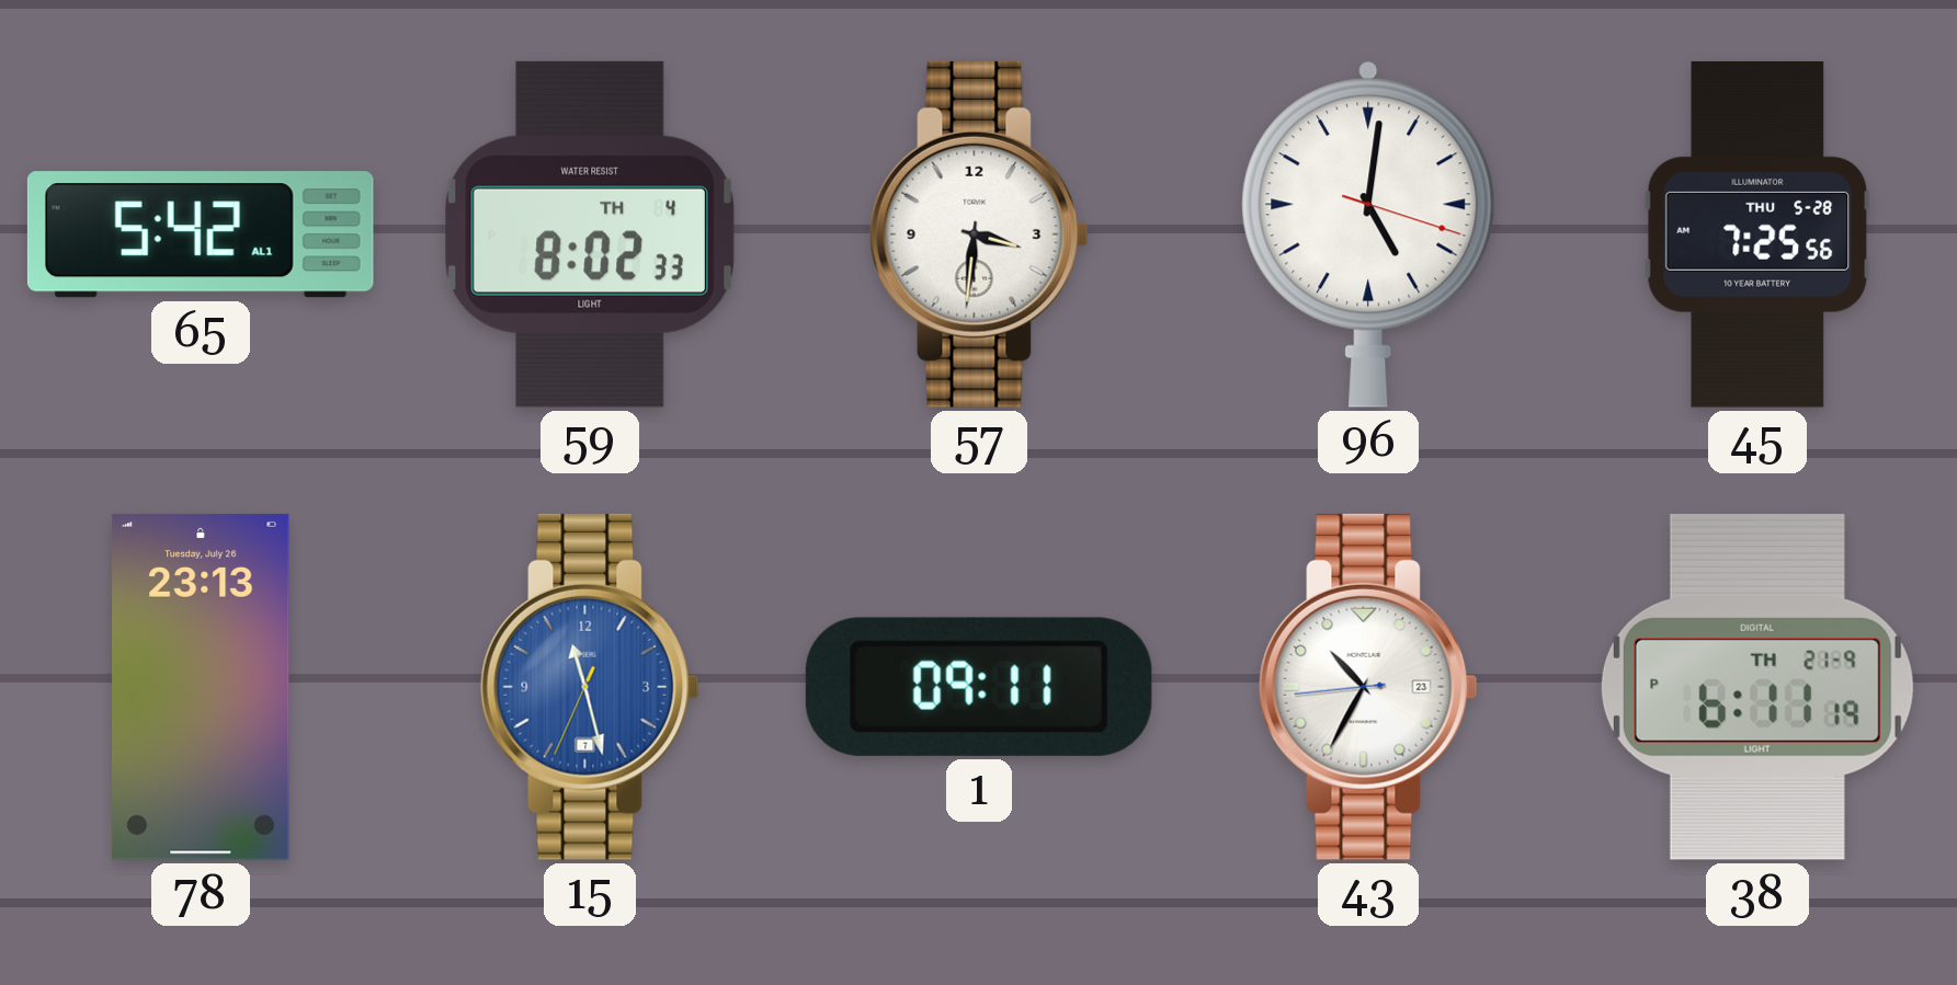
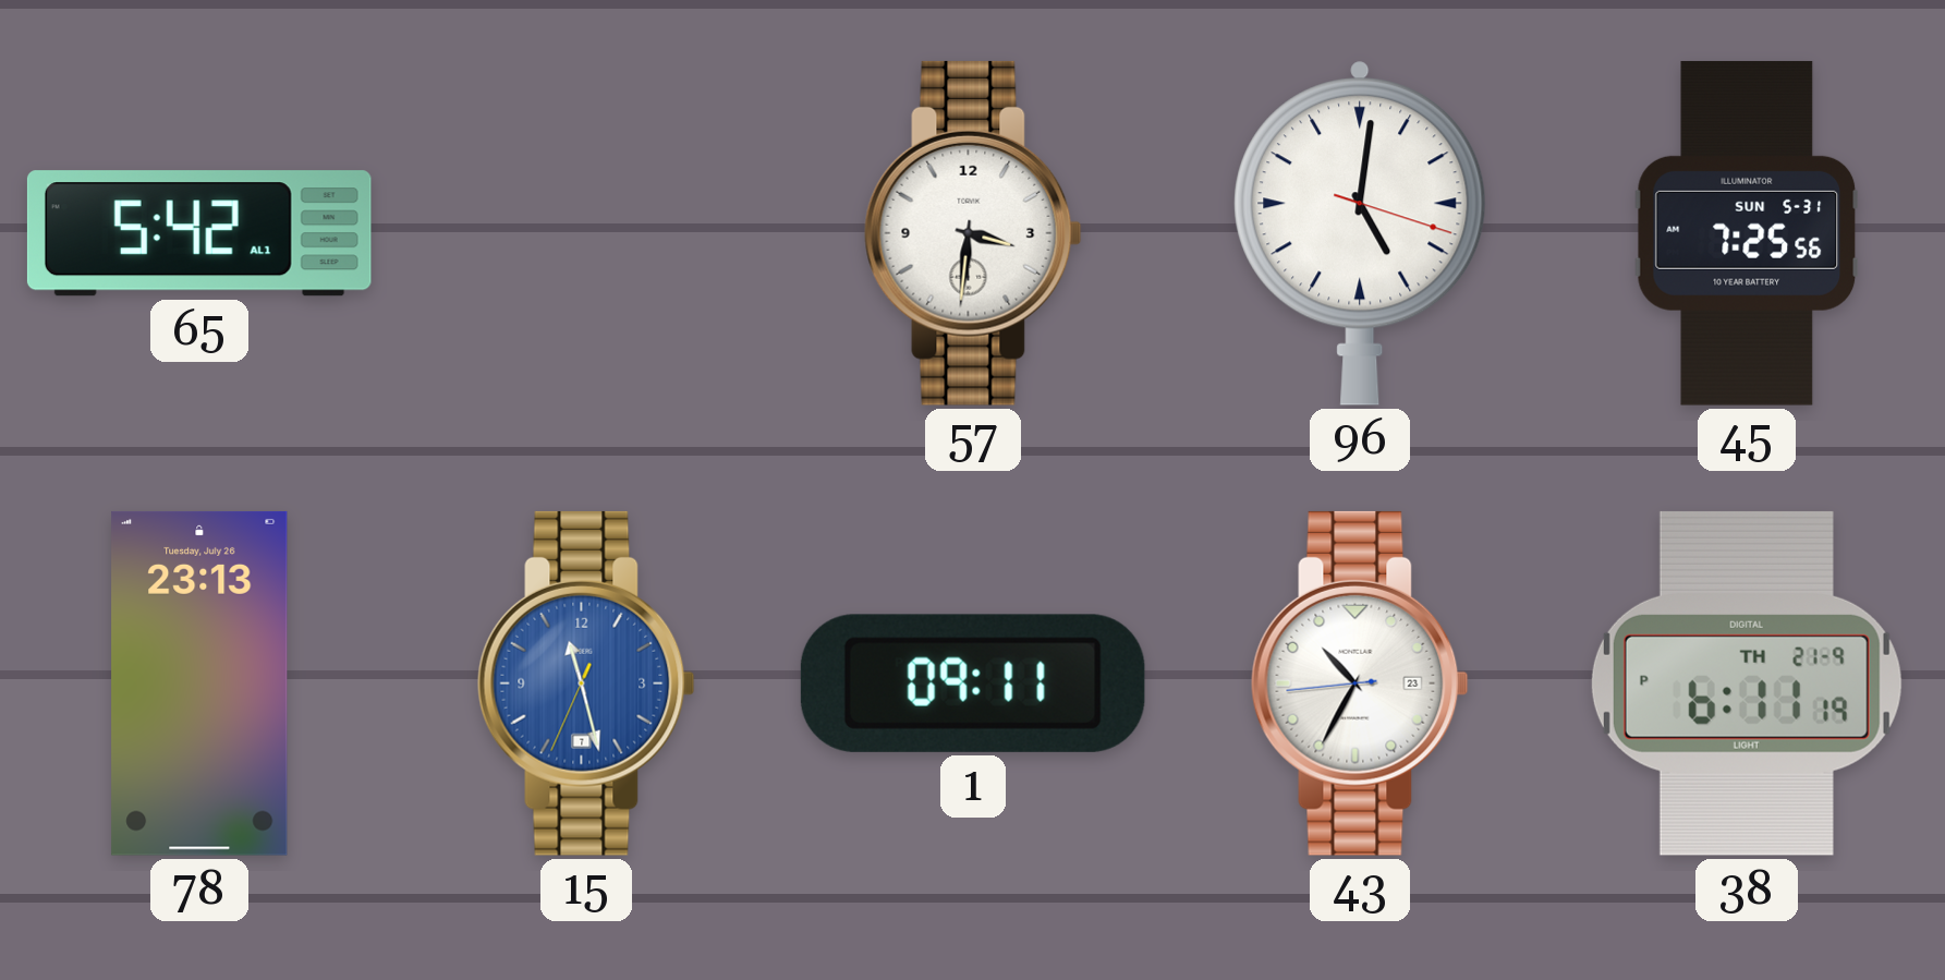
59: 8:02 -> none
45 date: THU 5-28 -> SUN 5-31
